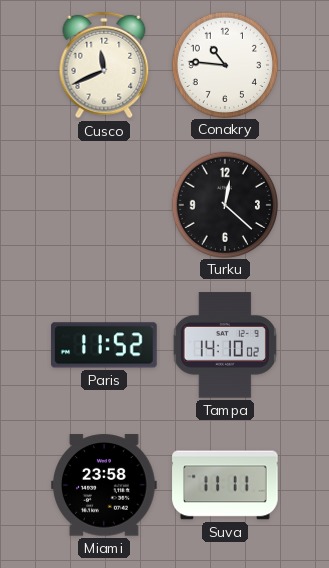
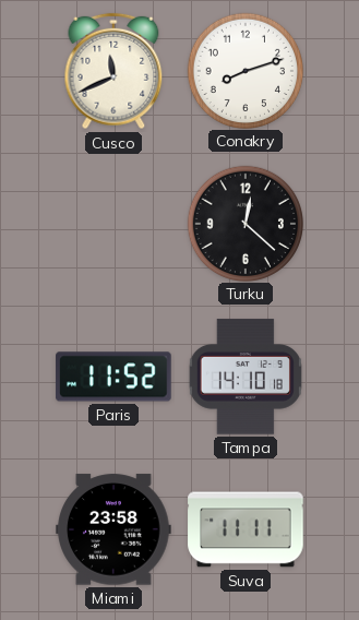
Conakry: 10:46 -> 8:12
Tampa: 14:10:02 -> 14:10:18
